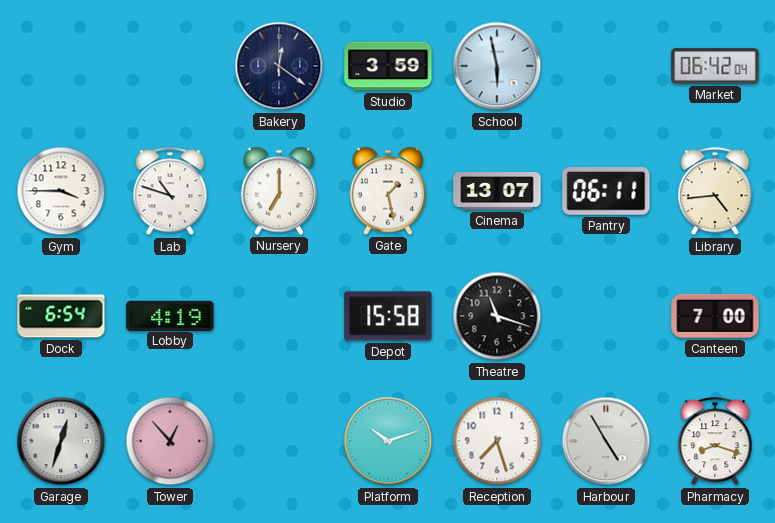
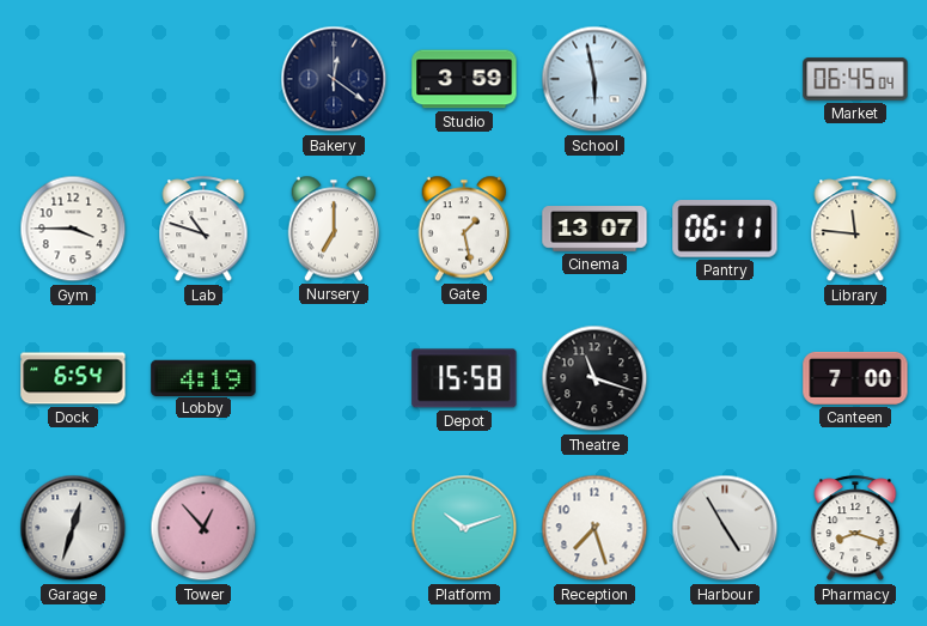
Market: 06:42 -> 06:45
Library: 4:44 -> 11:46
